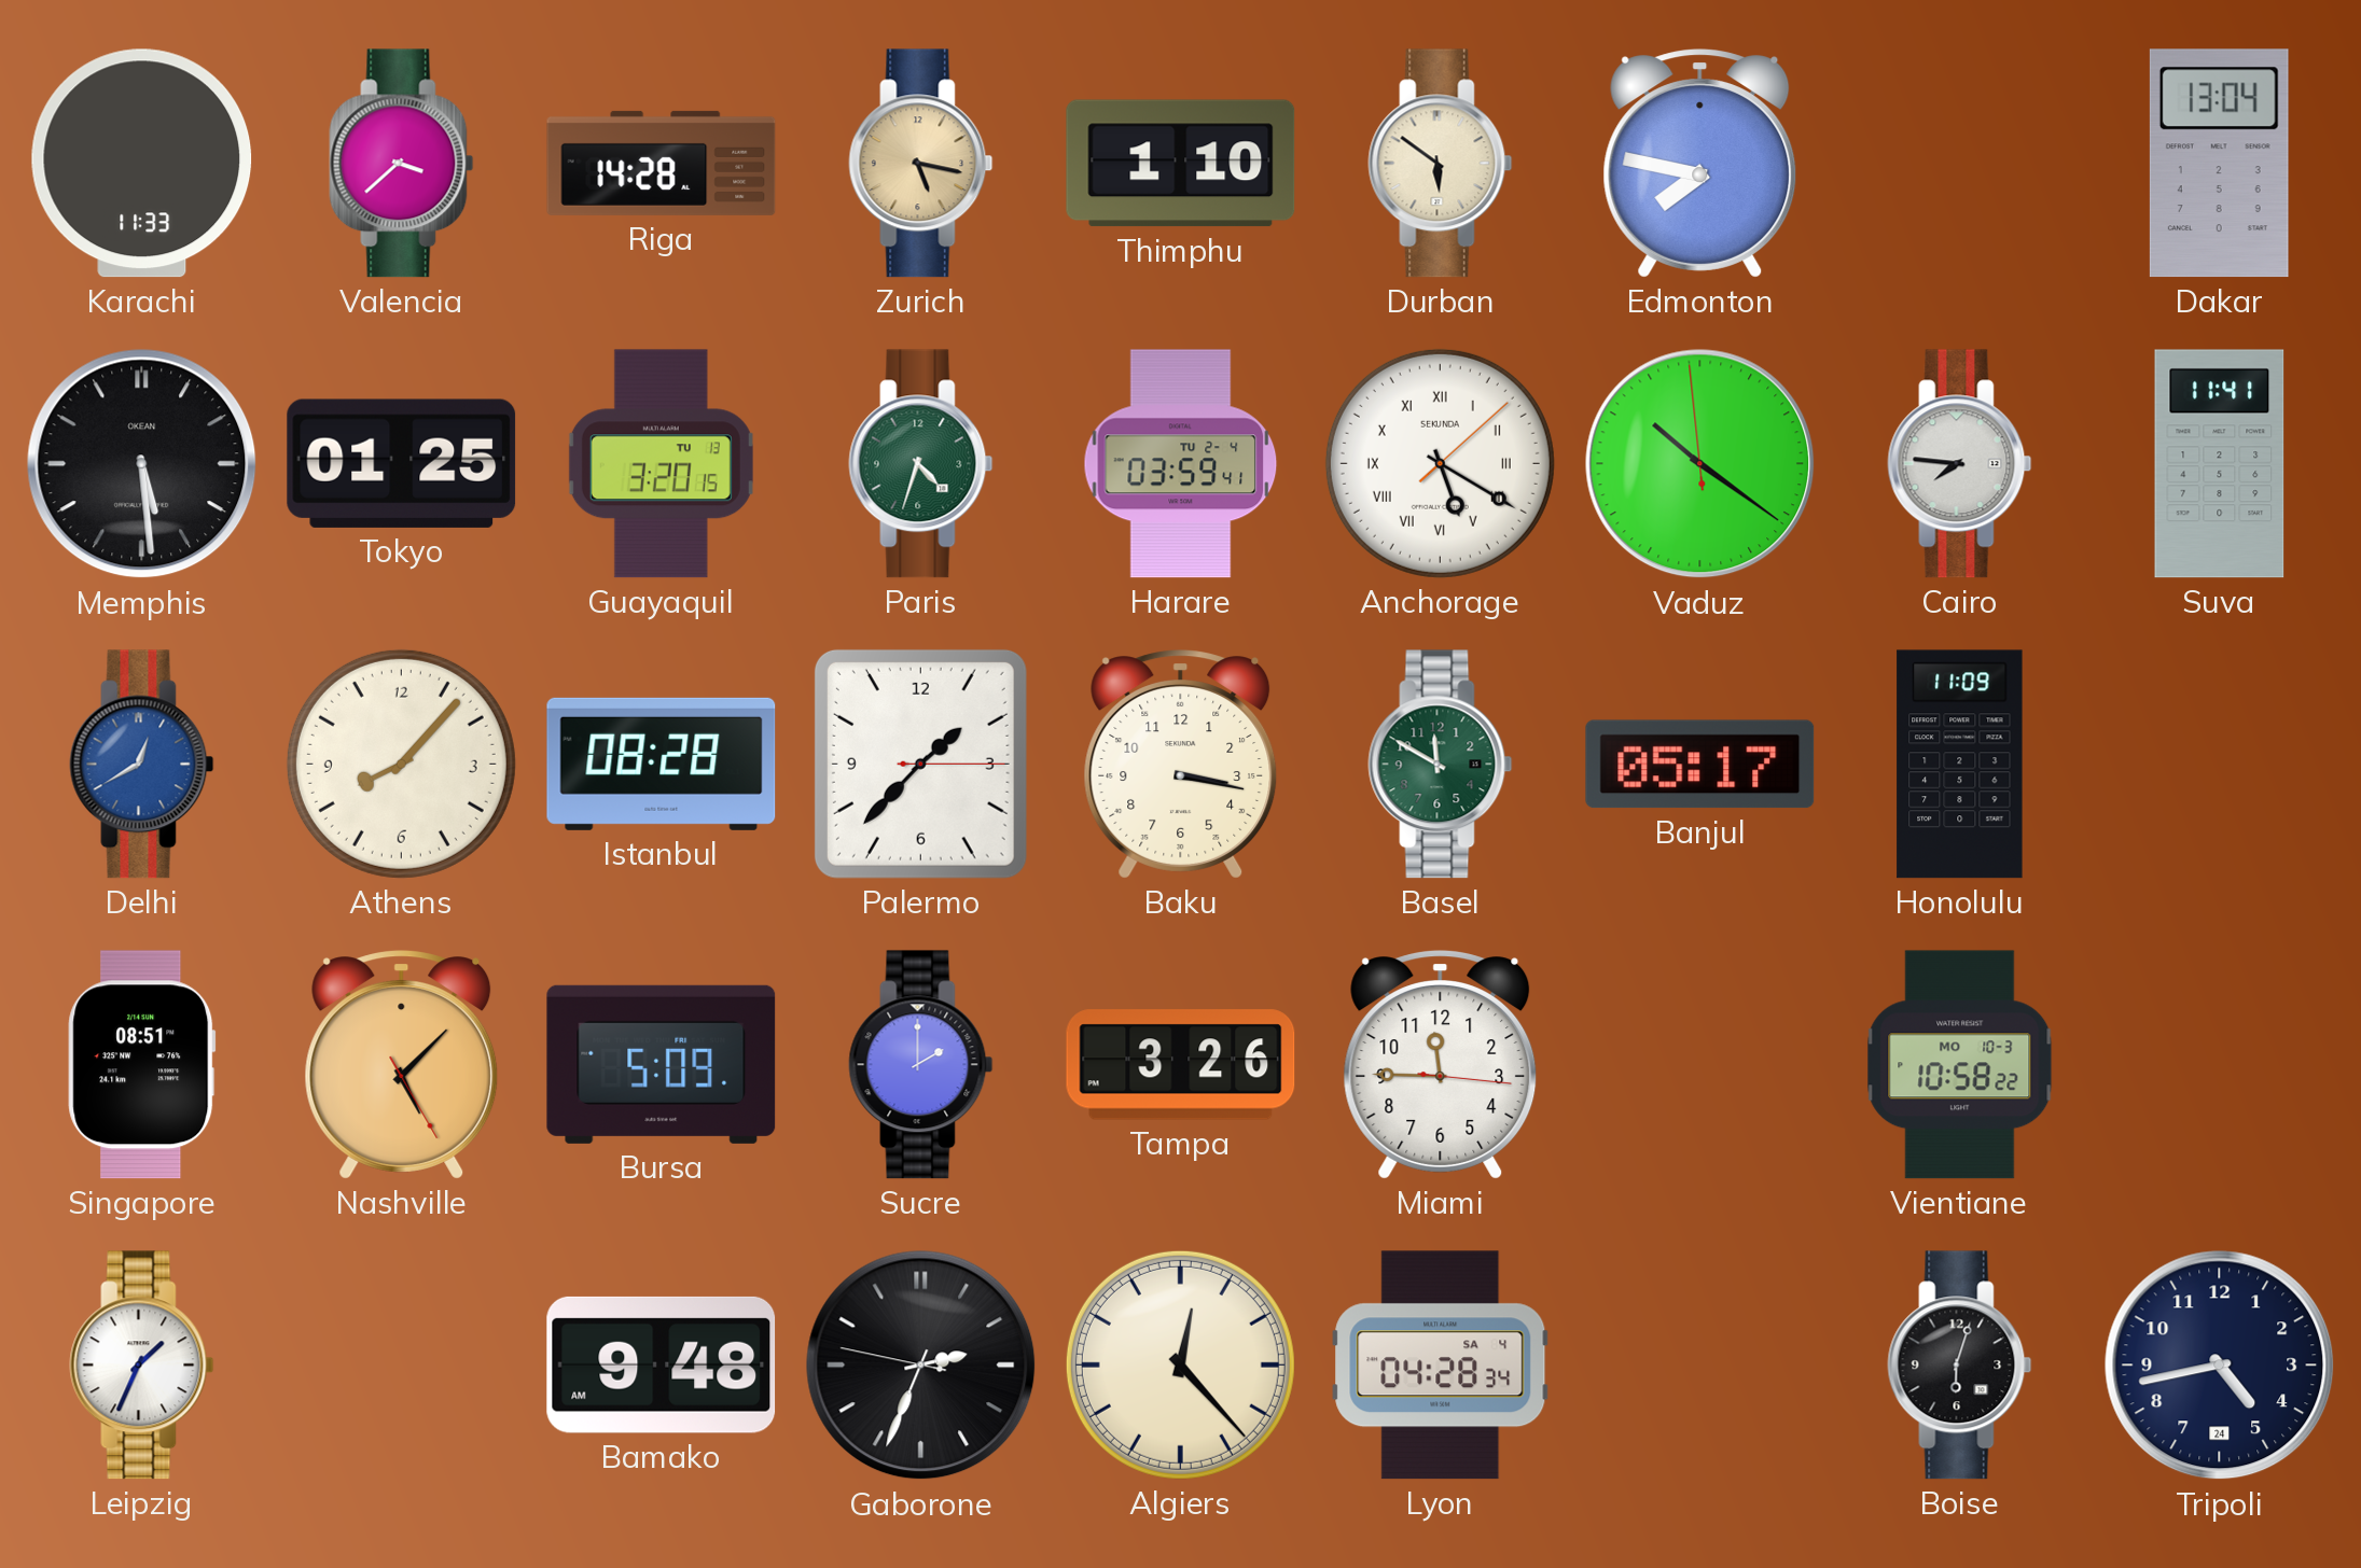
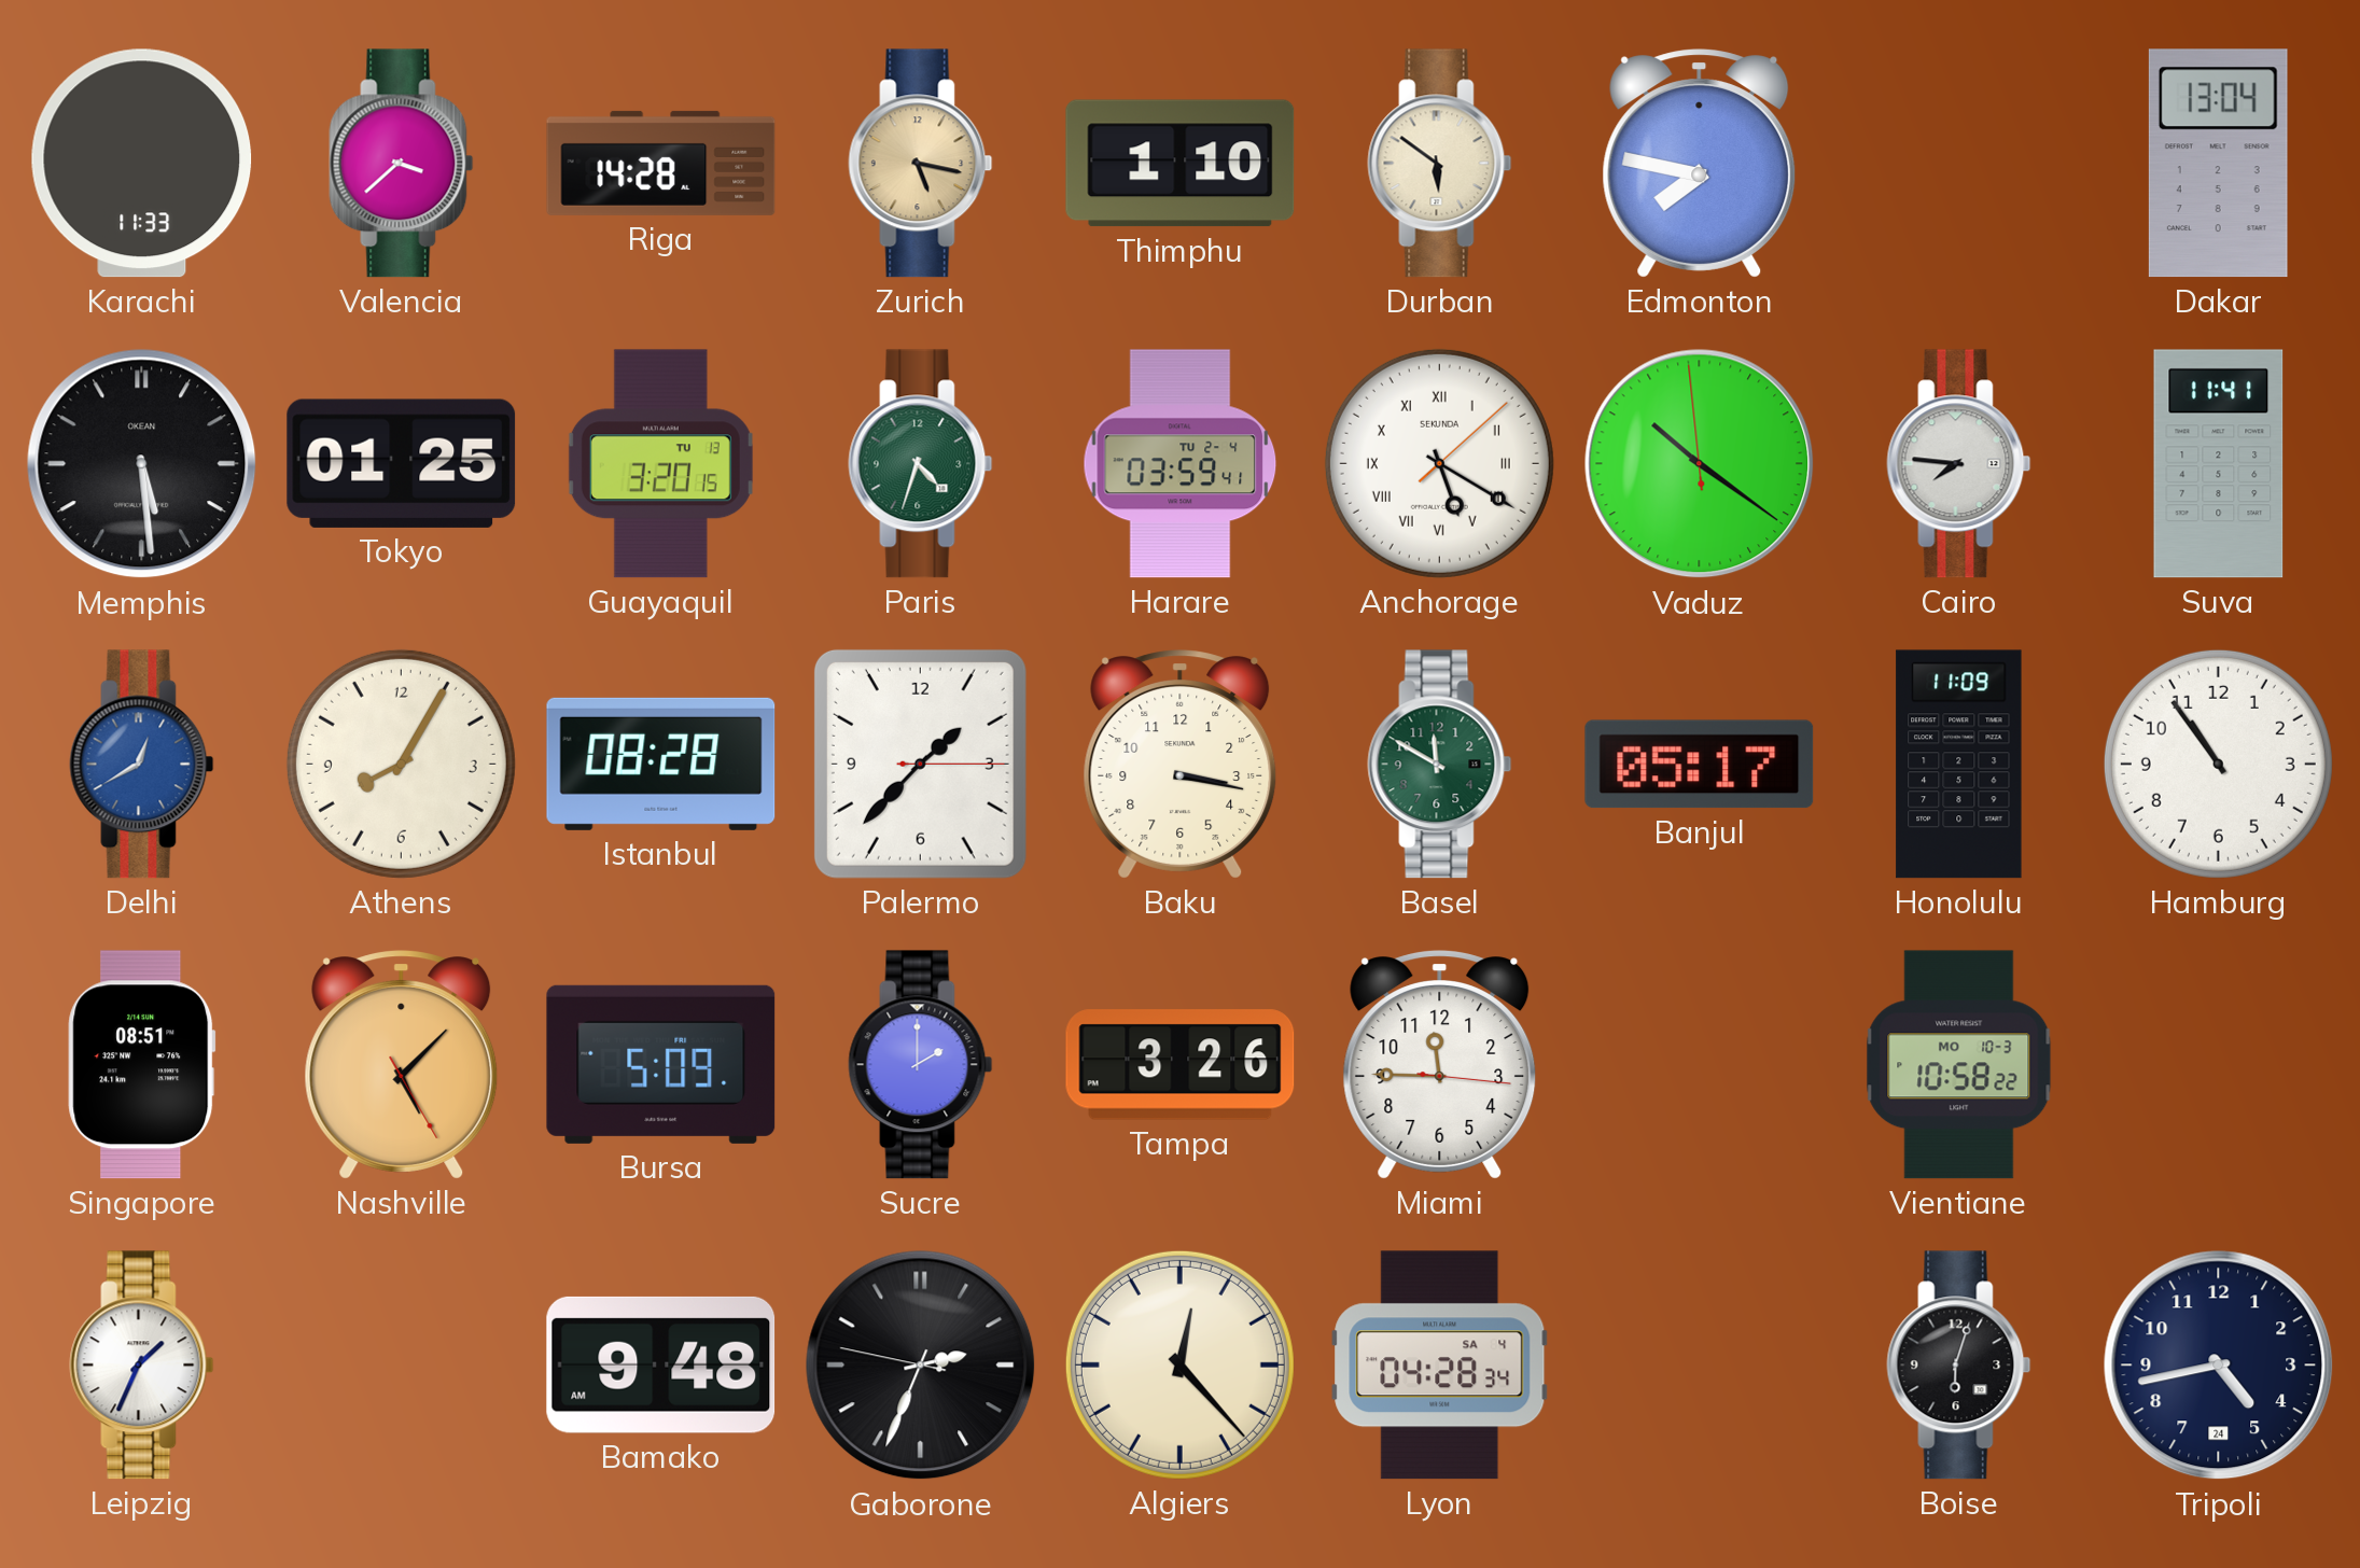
Athens: 8:07 -> 8:05
Hamburg: none -> 10:54
